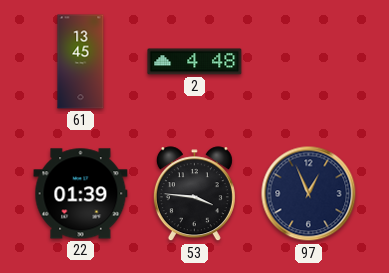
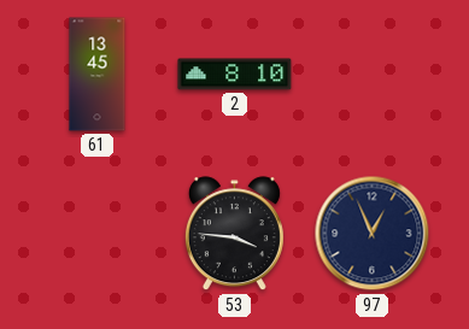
2: 4:48 -> 8:10
22: 01:39 -> none
